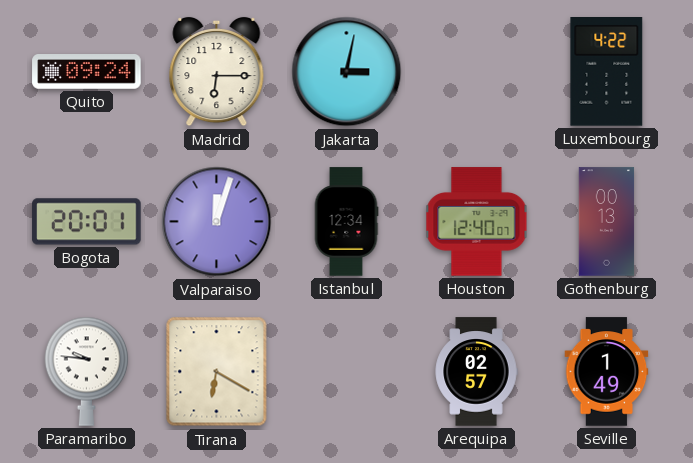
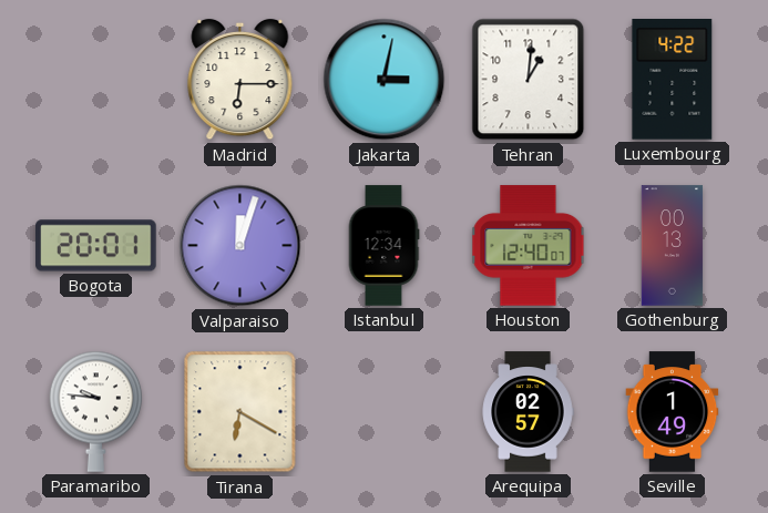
Quito: 09:24 -> none
Tehran: none -> 1:01
